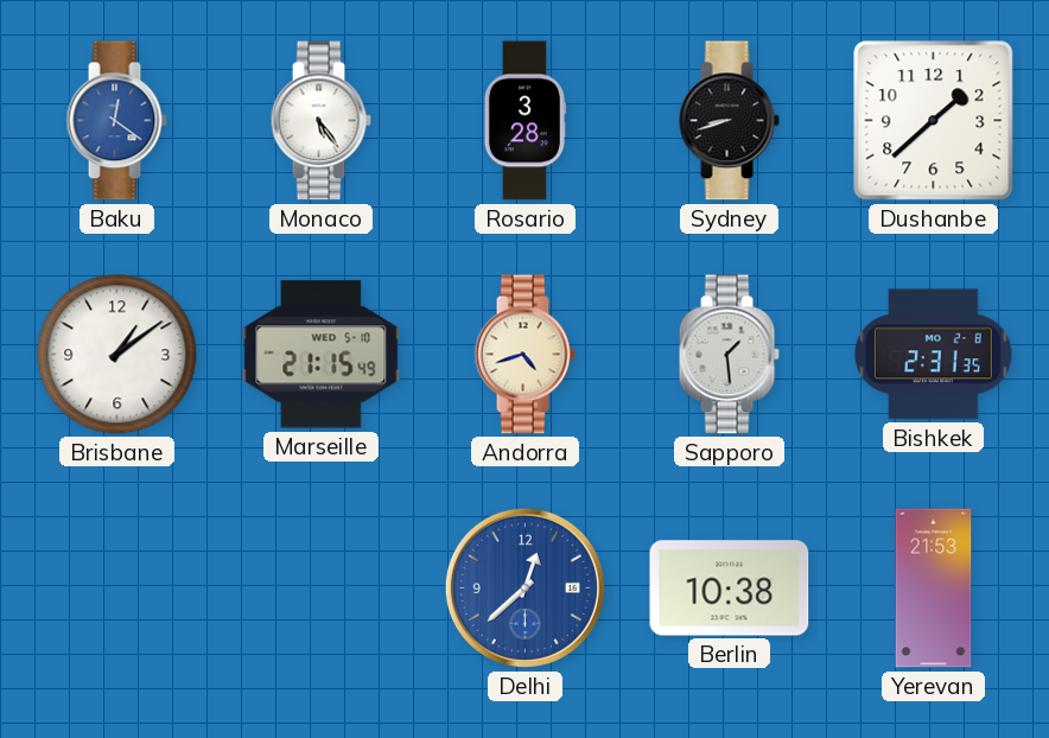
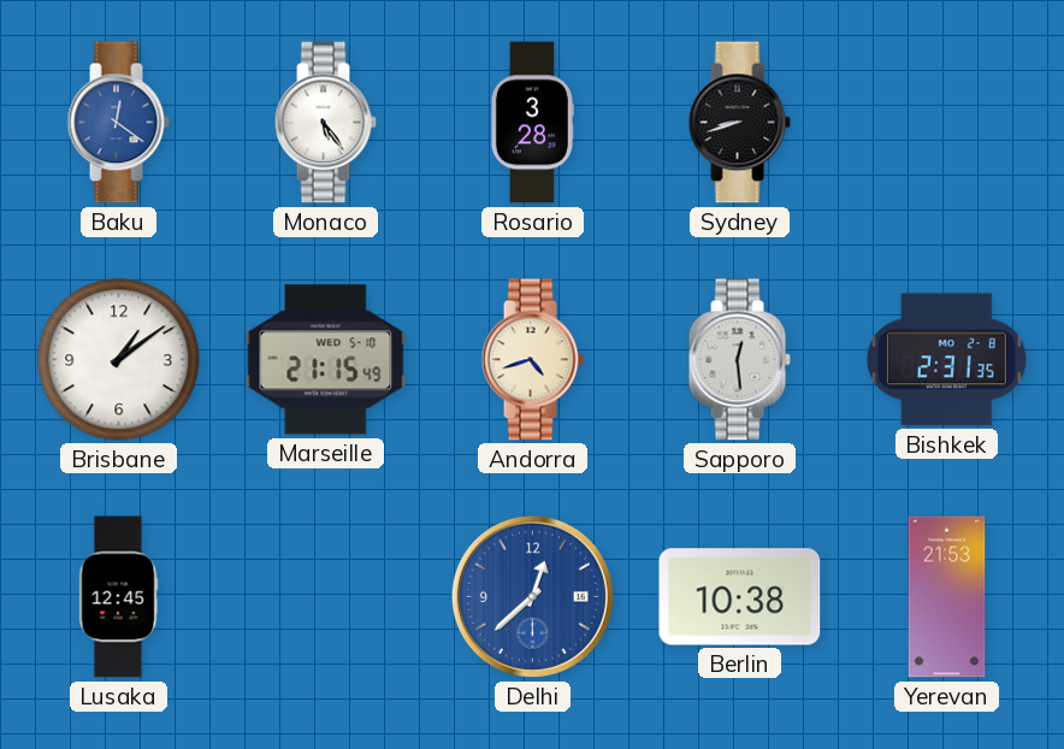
Dushanbe: 1:38 -> none
Sapporo: 1:29 -> 12:29
Lusaka: none -> 12:45
